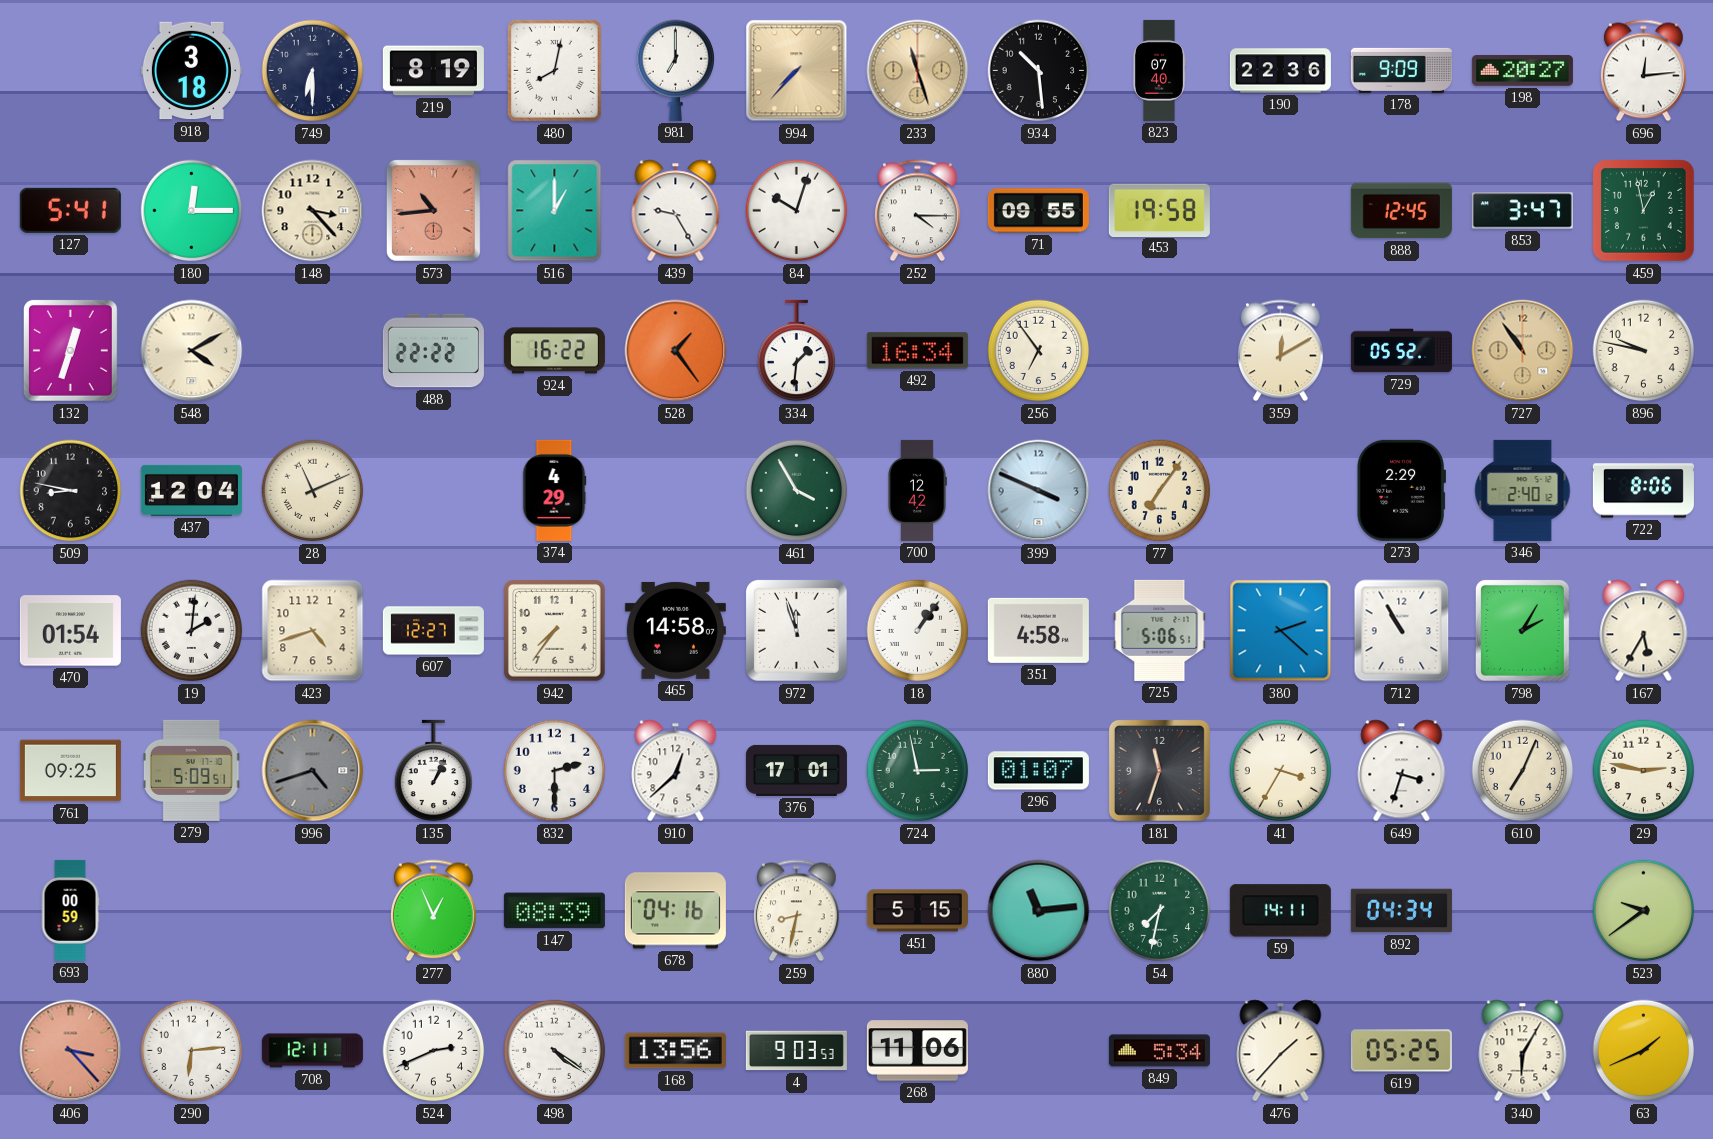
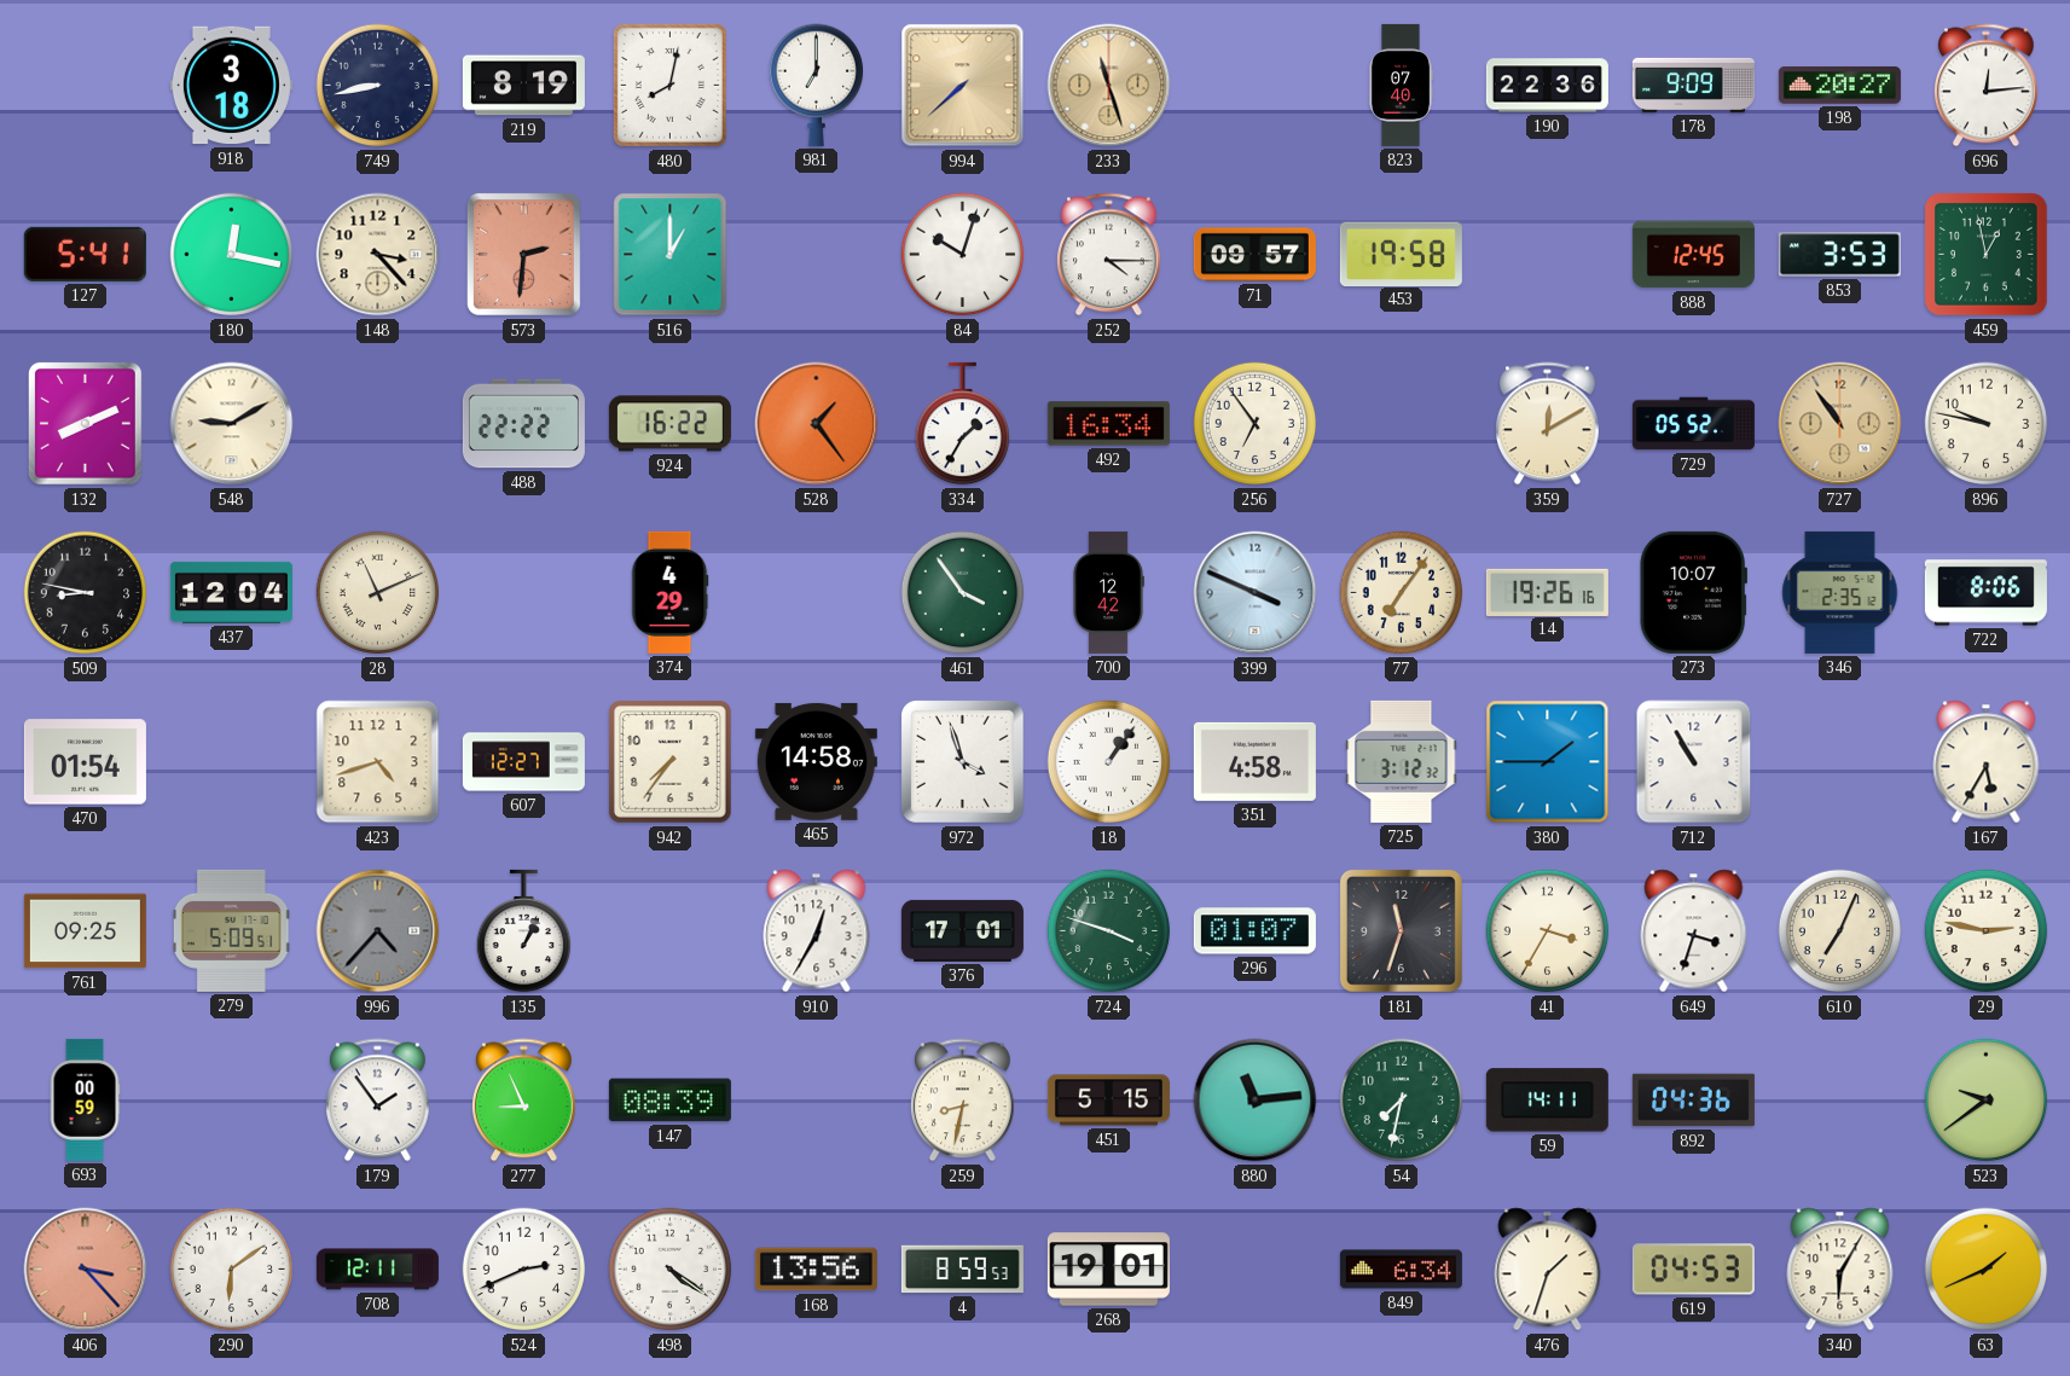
749: 6:30 -> 8:43
994: 7:37 -> 7:38
934: 10:29 -> none
180: 12:15 -> 12:17
573: 10:44 -> 2:31
439: 9:25 -> none
71: 09:55 -> 09:57
853: 3:47 -> 3:53
132: 12:33 -> 8:11
548: 4:10 -> 9:10
334: 1:31 -> 1:35
461: 3:55 -> 3:54
14: none -> 19:26
273: 2:29 -> 10:07
346: 2:40 -> 2:35
19: 2:01 -> none
972: 11:57 -> 3:57
725: 5:06 -> 3:12
380: 2:22 -> 1:45
798: 2:05 -> none
996: 4:42 -> 4:37
832: 2:30 -> none
910: 12:38 -> 12:35
724: 2:58 -> 3:48
179: none -> 1:54
277: 12:56 -> 8:56
678: 04:16 -> none
892: 04:34 -> 04:36
290: 6:14 -> 6:09
4: 9:03 -> 8:59
268: 11:06 -> 19:01
849: 5:34 -> 6:34
476: 1:37 -> 1:33
619: 05:25 -> 04:53
